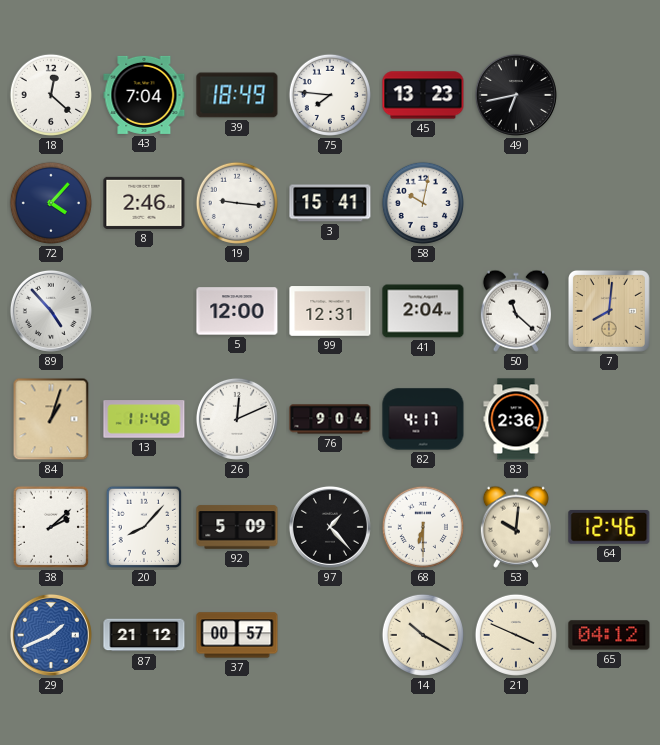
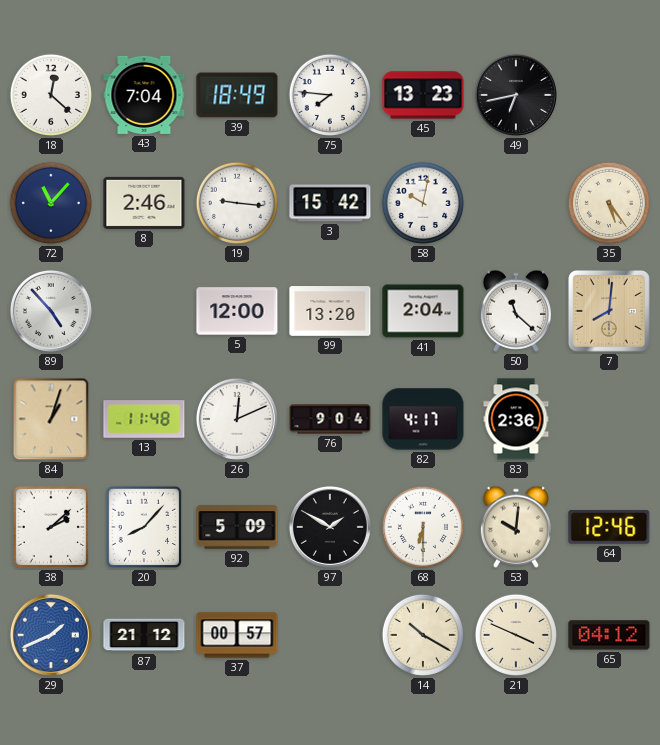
72: 4:07 -> 11:07
3: 15:41 -> 15:42
35: none -> 5:24
99: 12:31 -> 13:20
97: 1:23 -> 1:50
